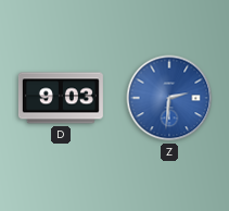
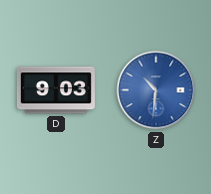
Z: 2:31 -> 10:31
